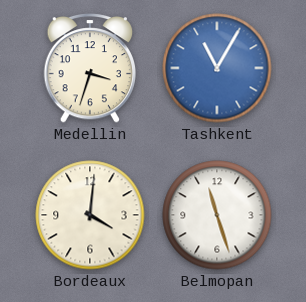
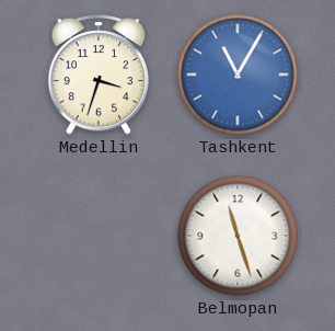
Bordeaux: 4:01 -> none
